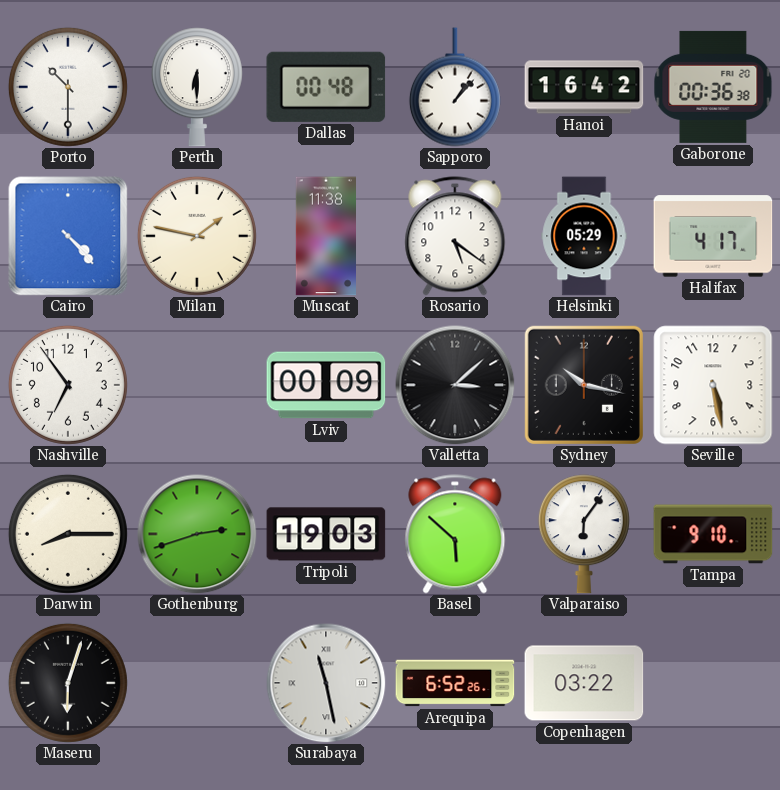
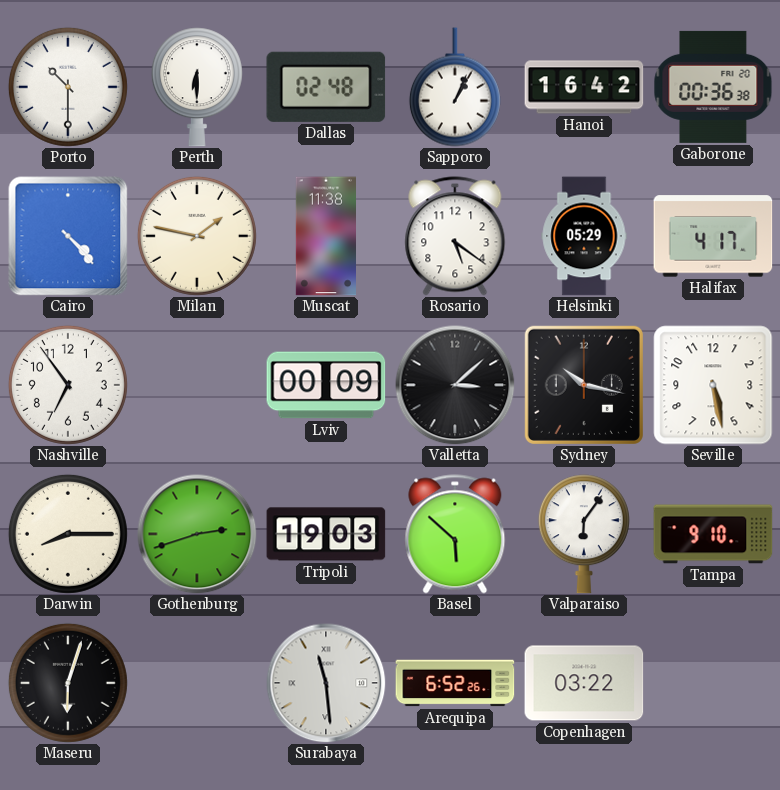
Dallas: 00:48 -> 02:48
Sapporo: 1:07 -> 1:04
Surabaya: 11:28 -> 11:29
